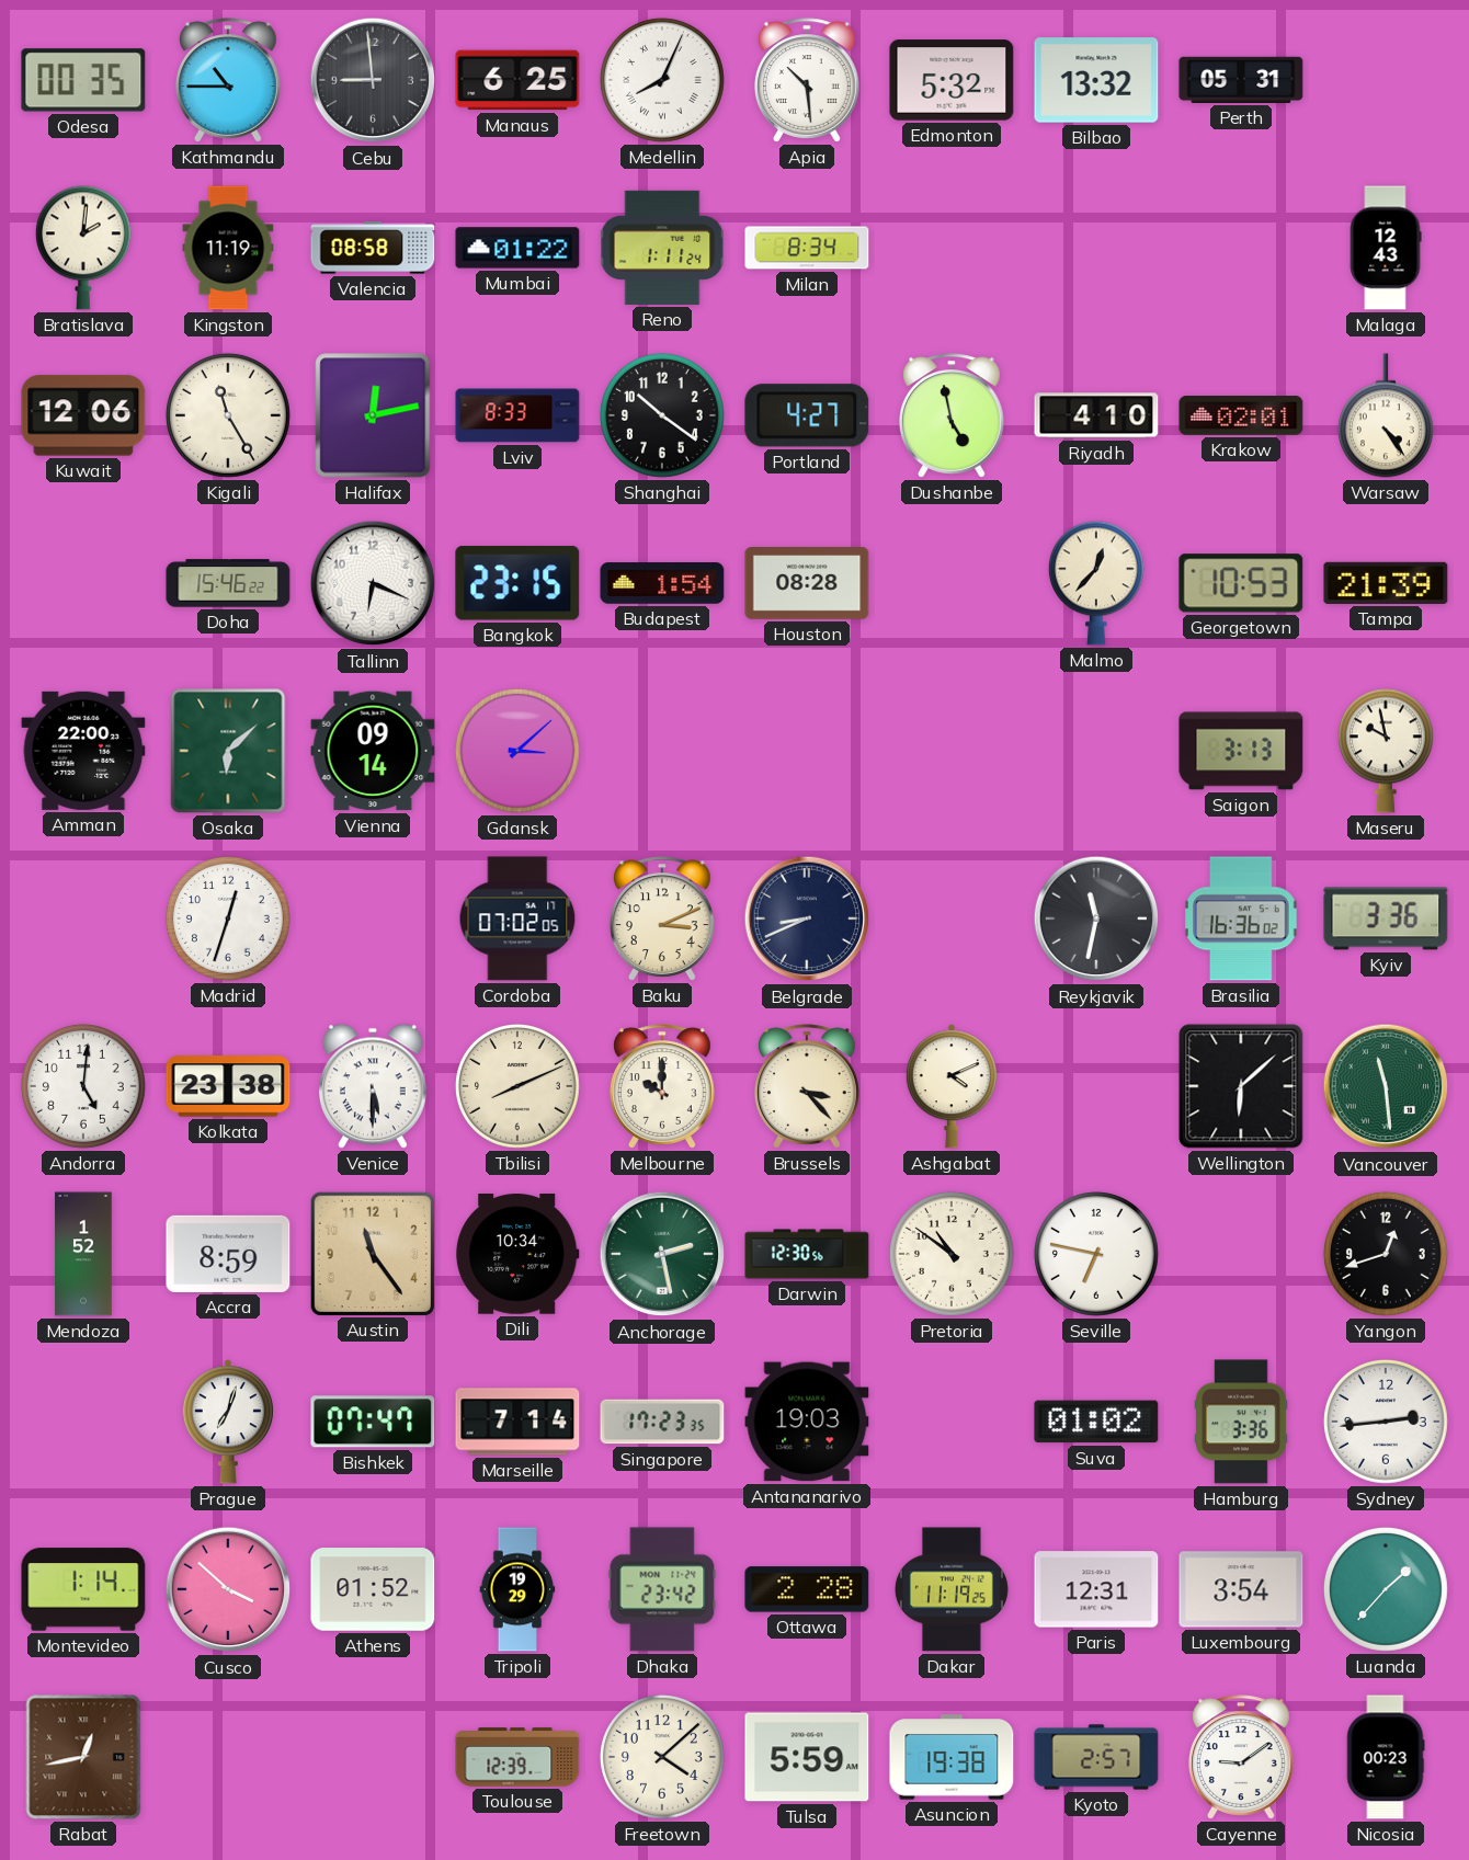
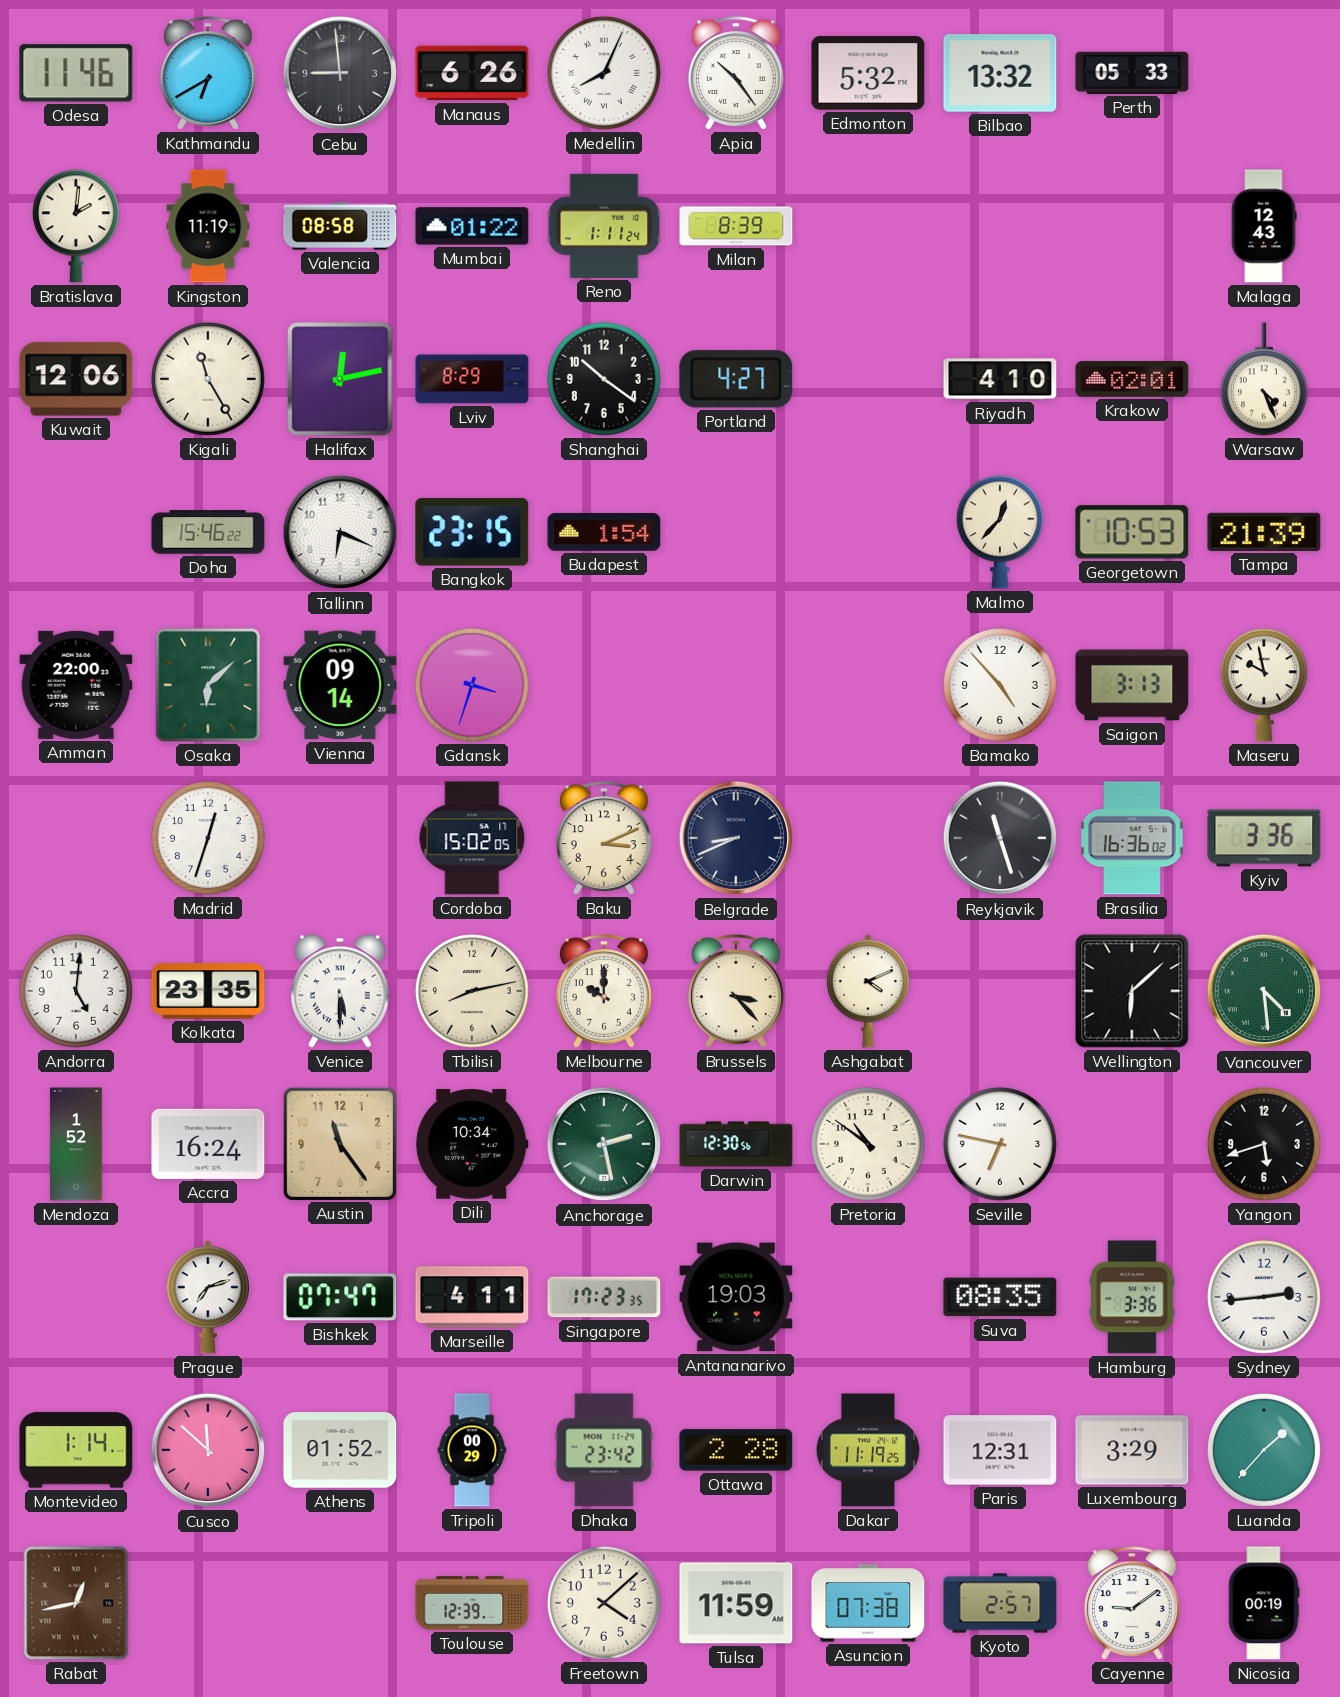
Odesa: 00:35 -> 11:46
Kathmandu: 10:45 -> 6:40
Manaus: 6:25 -> 6:26
Apia: 10:29 -> 10:24
Perth: 05:31 -> 05:33
Milan: 8:34 -> 8:39
Lviv: 8:33 -> 8:29
Dushanbe: 4:58 -> none
Warsaw: 4:24 -> 4:26
Houston: 08:28 -> none
Gdansk: 3:08 -> 3:33
Bamako: none -> 4:53
Cordoba: 07:02 -> 15:02
Reykjavik: 11:32 -> 11:27
Kolkata: 23:38 -> 23:35
Tbilisi: 8:11 -> 8:13
Vancouver: 11:29 -> 4:29
Accra: 8:59 -> 16:24
Yangon: 12:42 -> 5:42
Prague: 7:03 -> 7:12
Marseille: 7:14 -> 4:11
Suva: 01:02 -> 08:35
Cusco: 3:52 -> 11:52
Tripoli: 19:29 -> 00:29
Luxembourg: 3:54 -> 3:29
Tulsa: 5:59 -> 11:59
Asuncion: 19:38 -> 07:38
Nicosia: 00:23 -> 00:19
